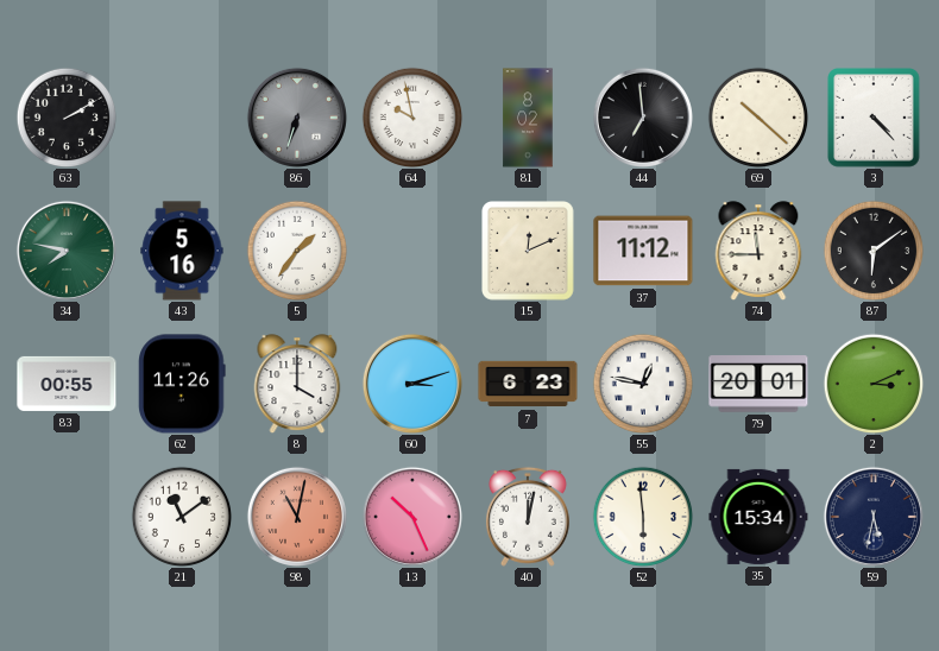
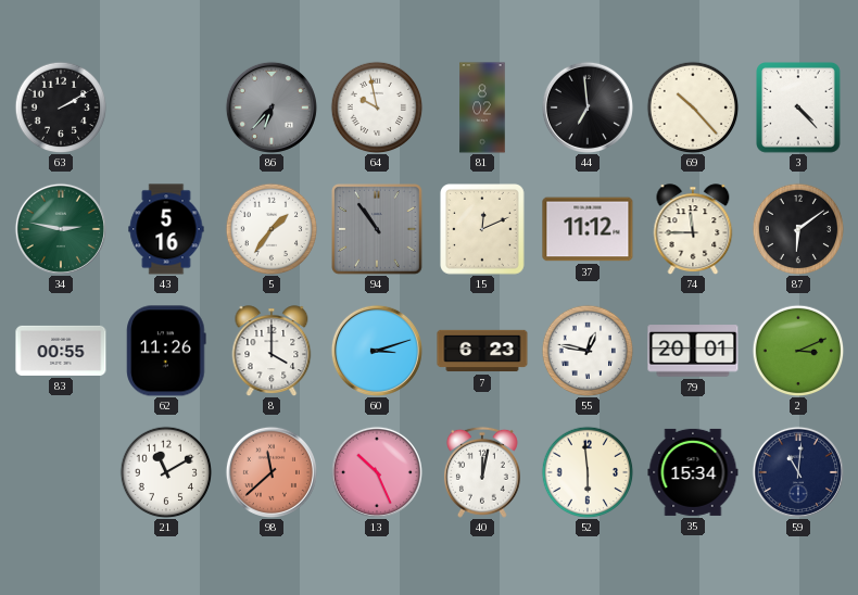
86: 6:33 -> 6:37
69: 10:22 -> 10:23
34: 7:47 -> 2:47
94: none -> 10:54
21: 11:09 -> 11:10
98: 11:02 -> 11:38
59: 5:32 -> 11:01
